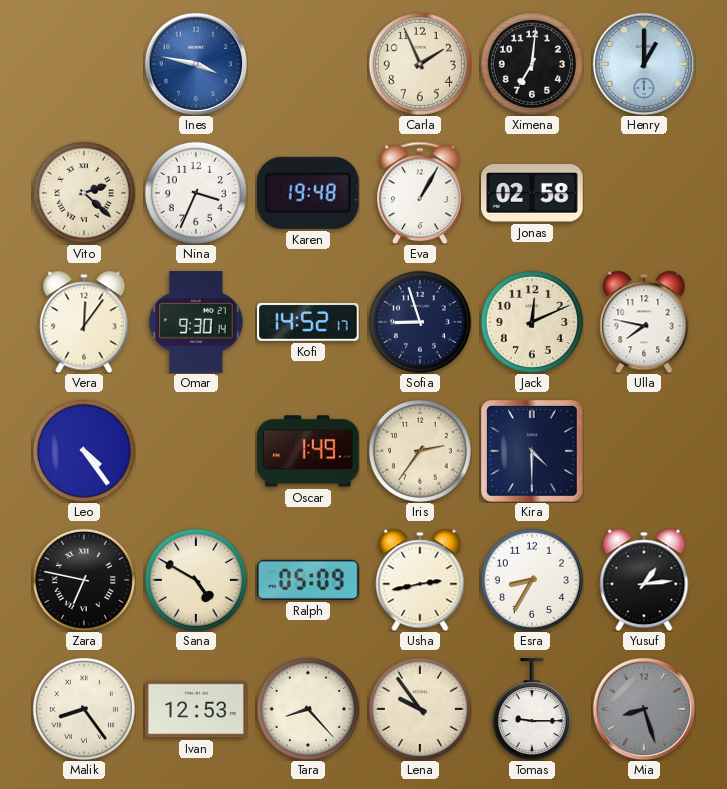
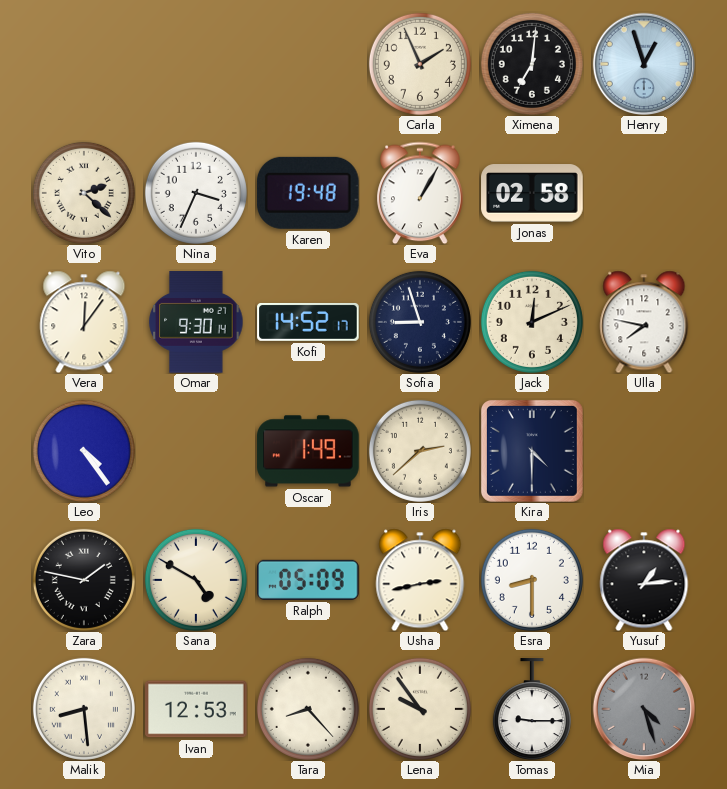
Ines: 3:47 -> none
Henry: 1:00 -> 12:57
Iris: 2:36 -> 2:38
Zara: 6:47 -> 1:47
Esra: 8:35 -> 8:30
Malik: 8:24 -> 8:29
Mia: 8:27 -> 4:27
